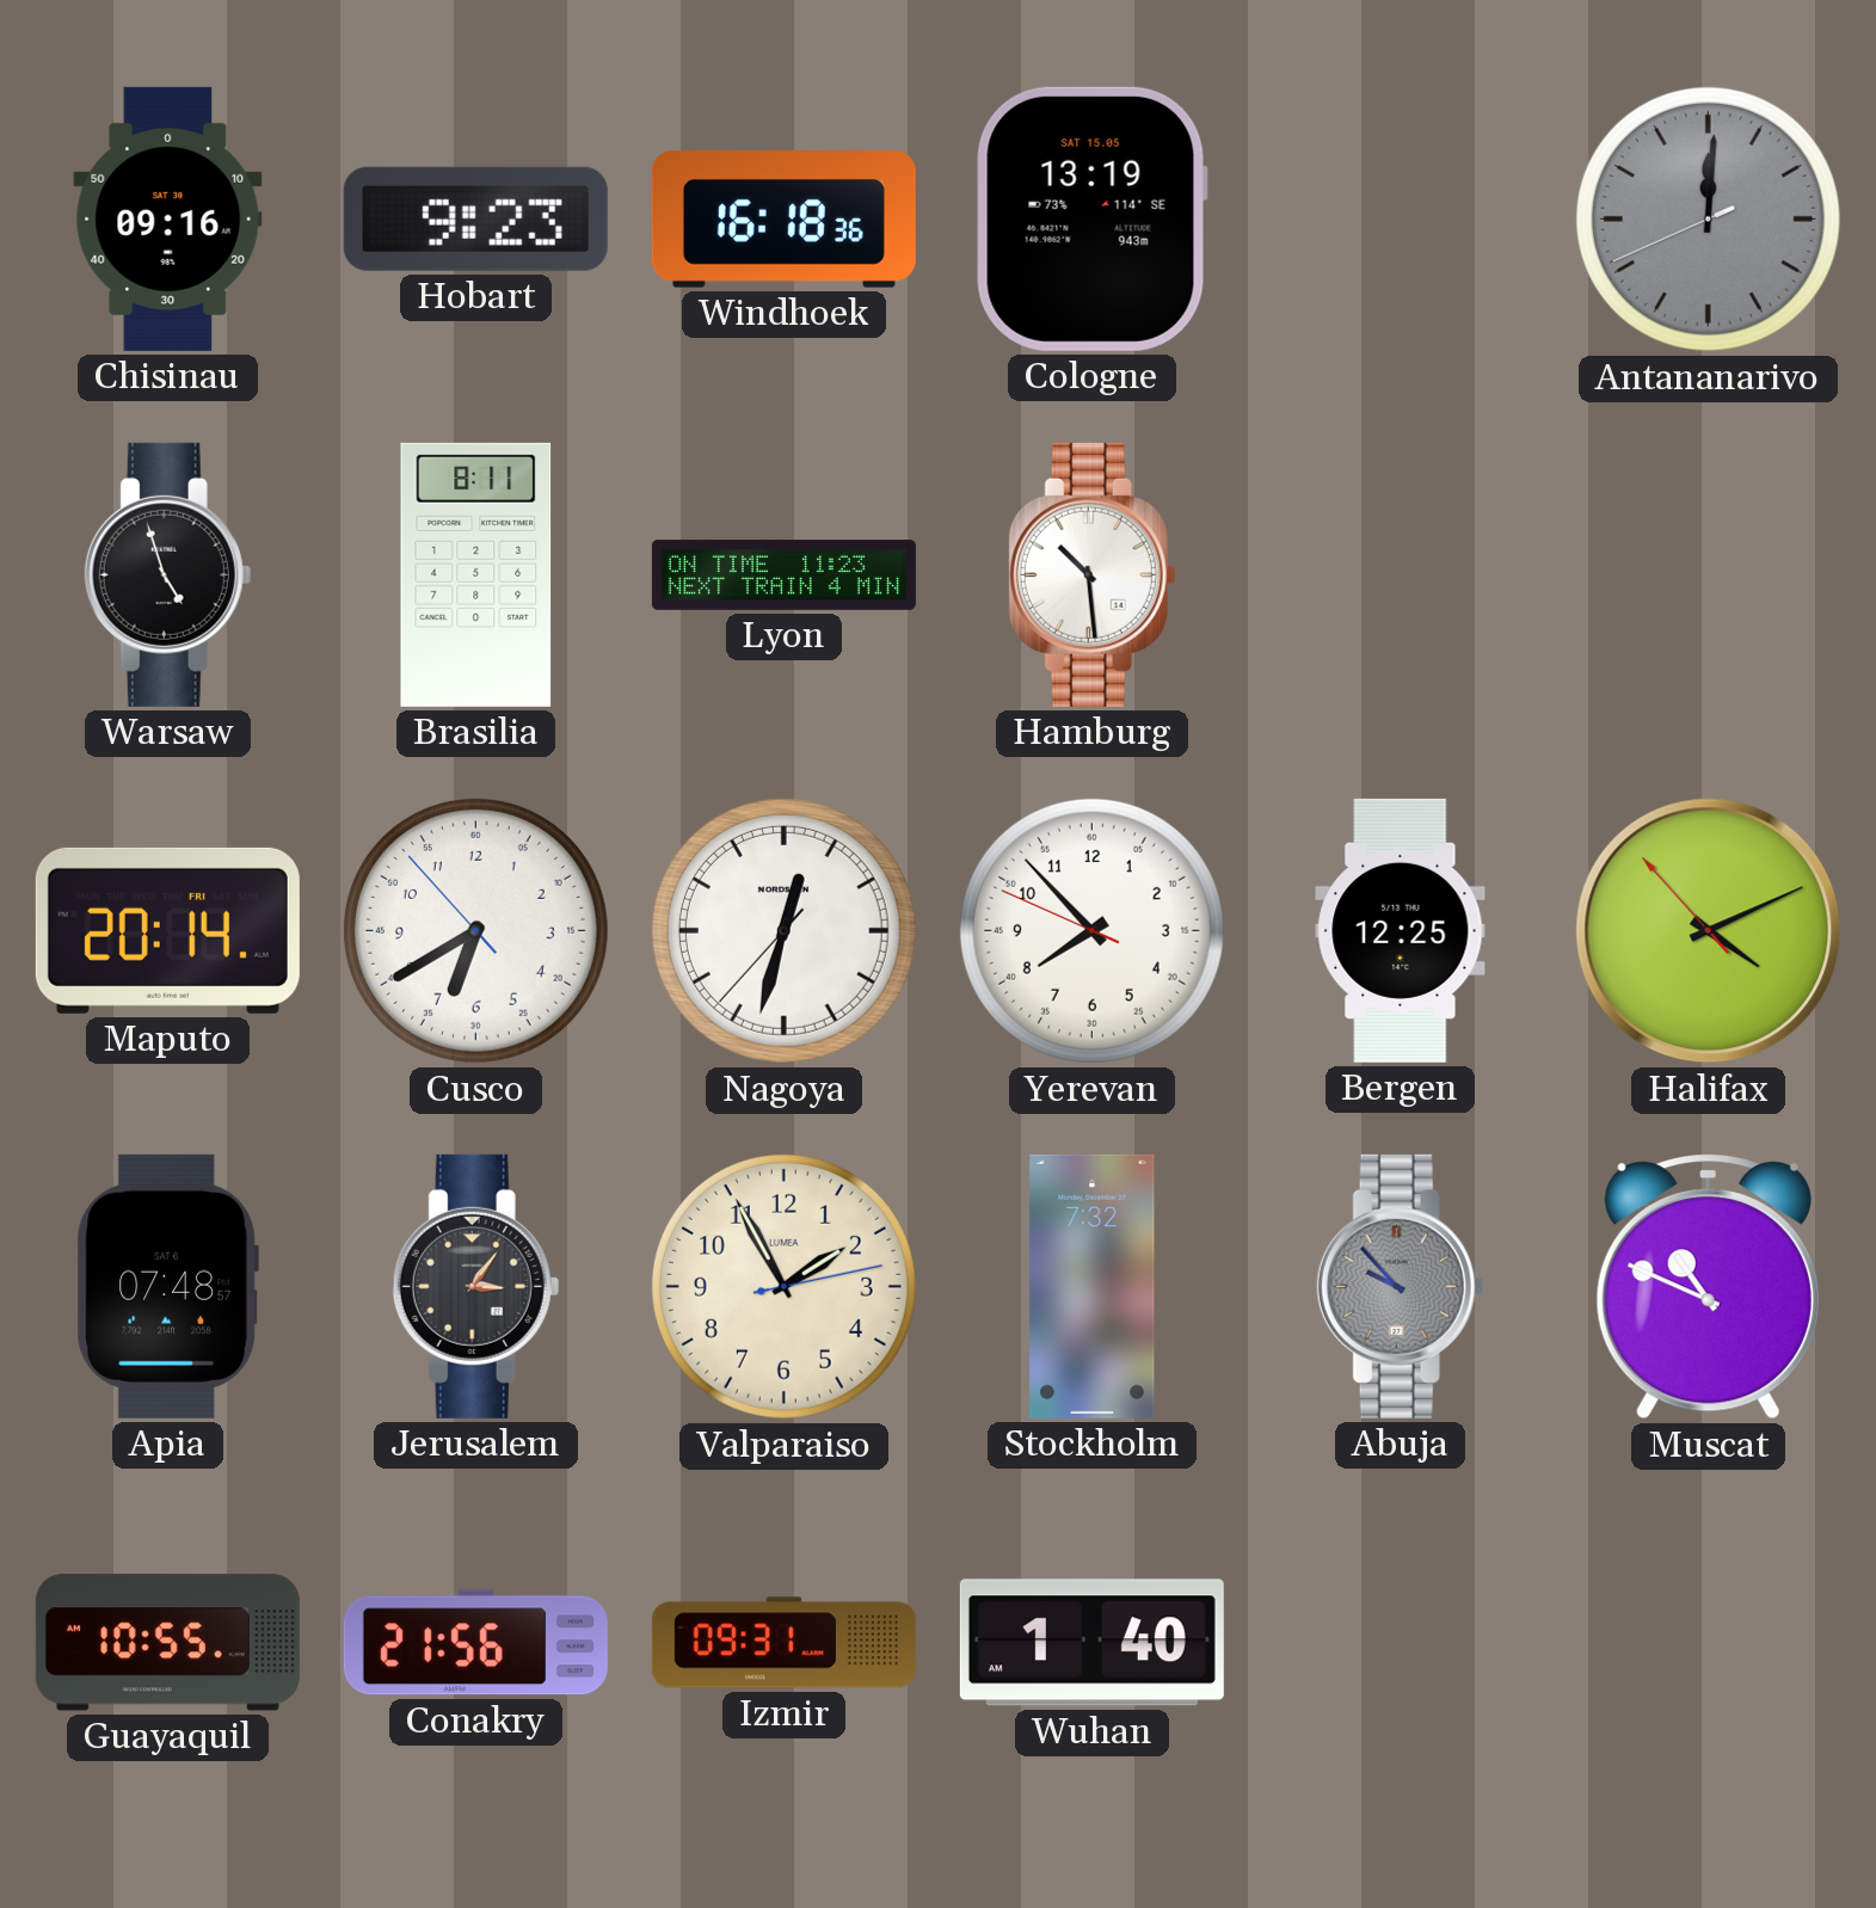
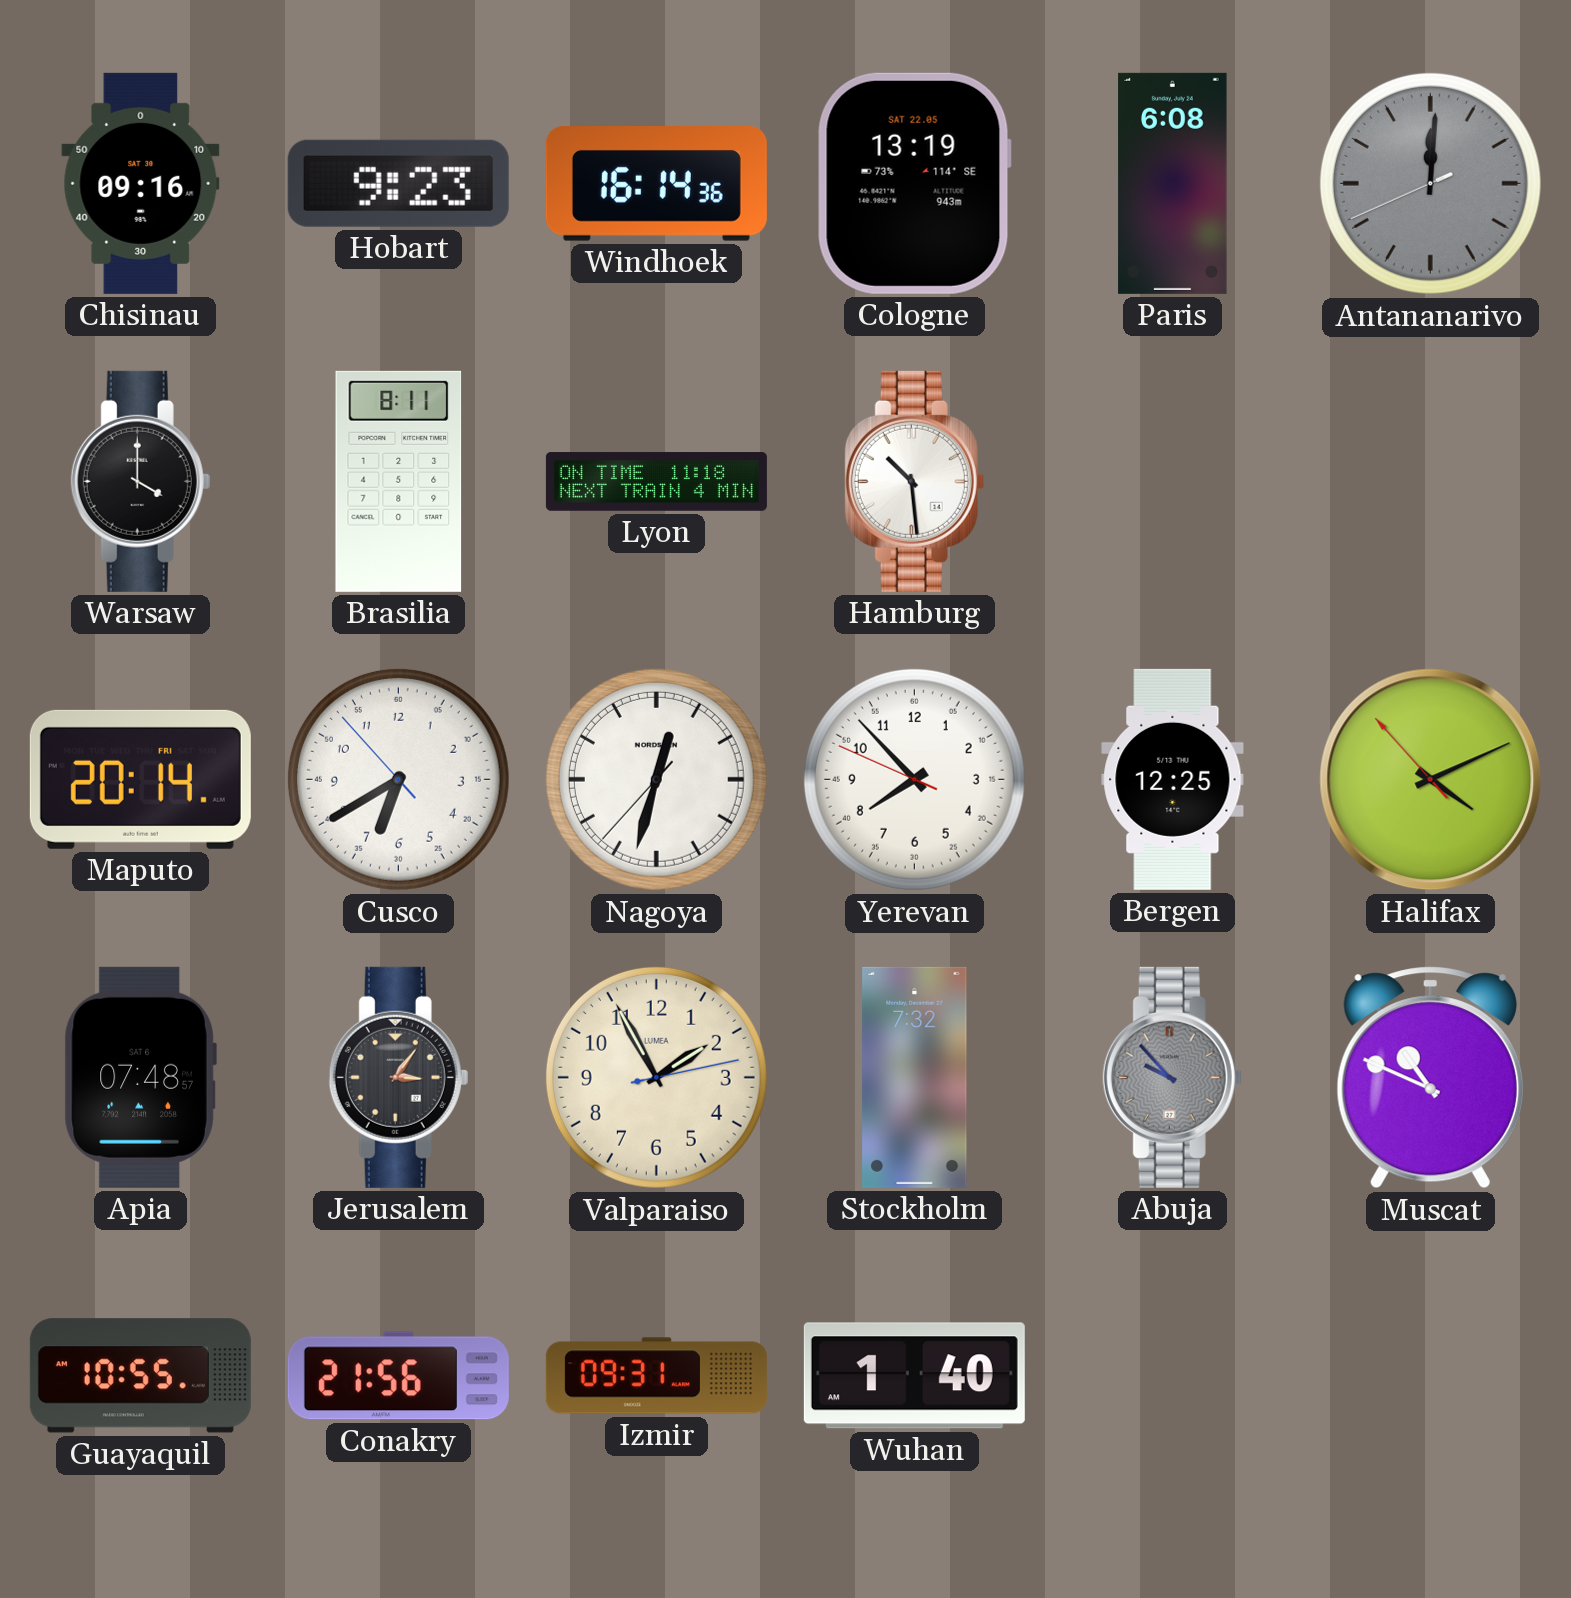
Windhoek: 16:18 -> 16:14
Cologne date: SAT 15.05 -> SAT 22.05
Paris: none -> 6:08
Warsaw: 4:57 -> 4:00
Lyon: 11:23 -> 11:18
